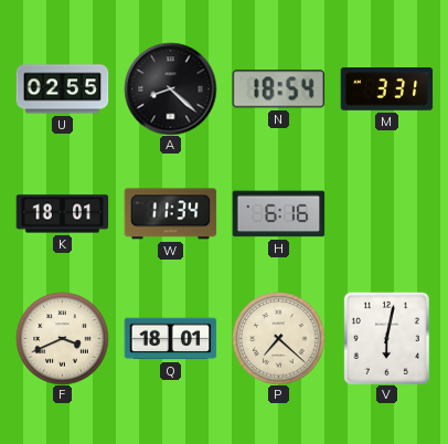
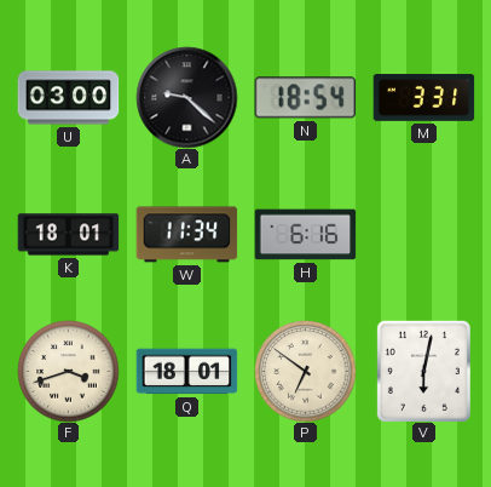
U: 02:55 -> 03:00
A: 8:22 -> 9:22
F: 3:41 -> 3:42
P: 7:22 -> 6:51
